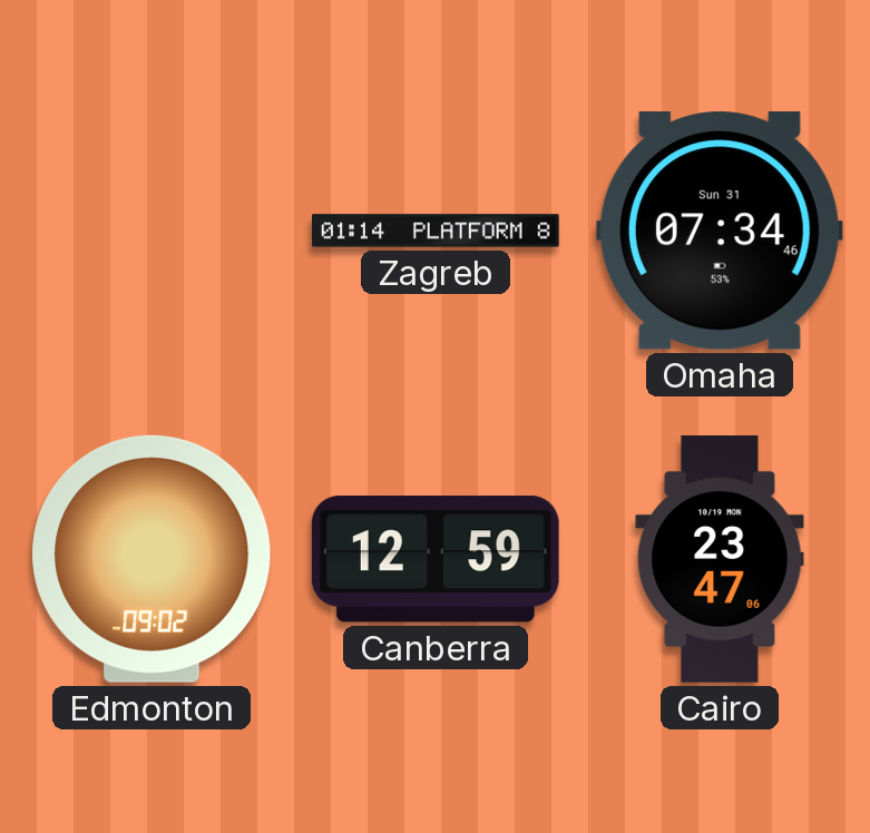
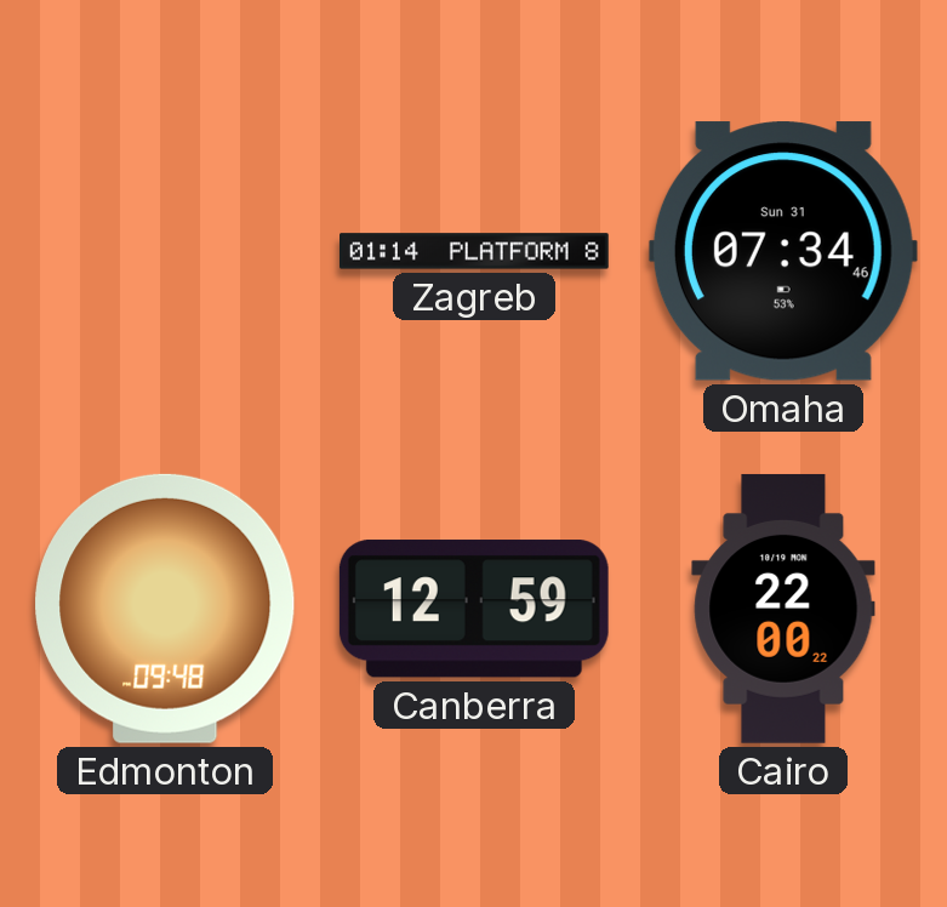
Edmonton: 09:02 -> 09:48
Cairo: 23:47 -> 22:00
